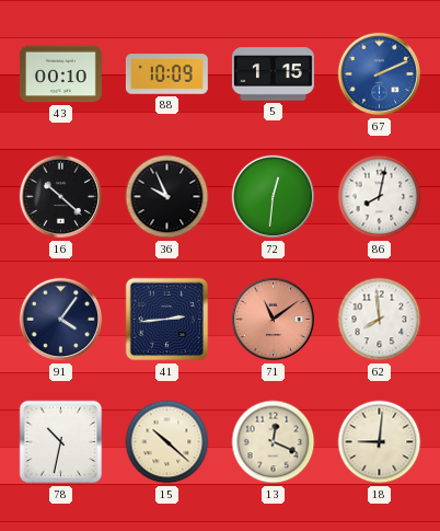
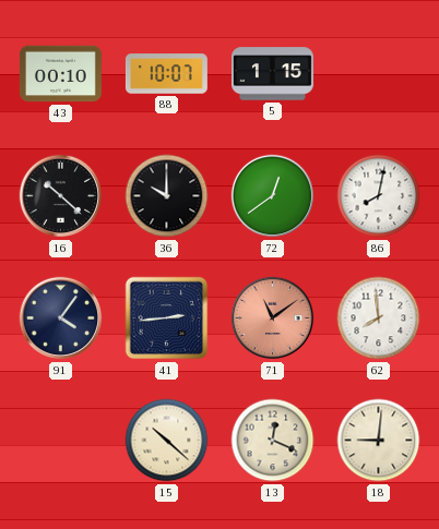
88: 10:09 -> 10:07
67: 2:11 -> none
36: 9:56 -> 10:00
72: 12:31 -> 12:39
78: 10:32 -> none
